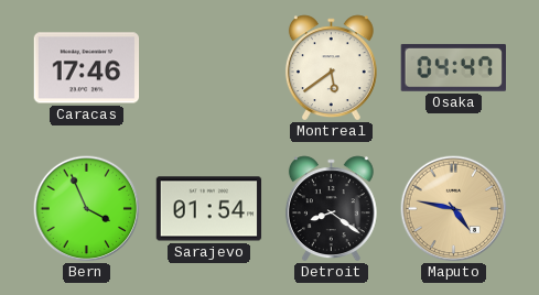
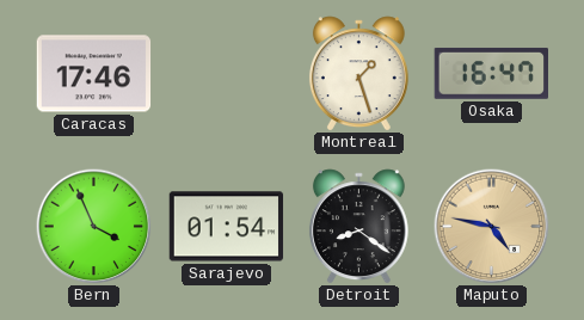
Montreal: 5:39 -> 1:27
Osaka: 04:47 -> 16:47
